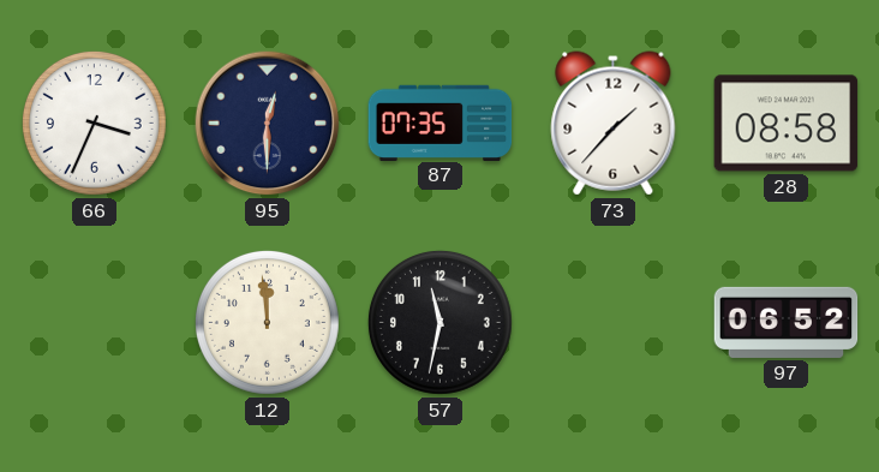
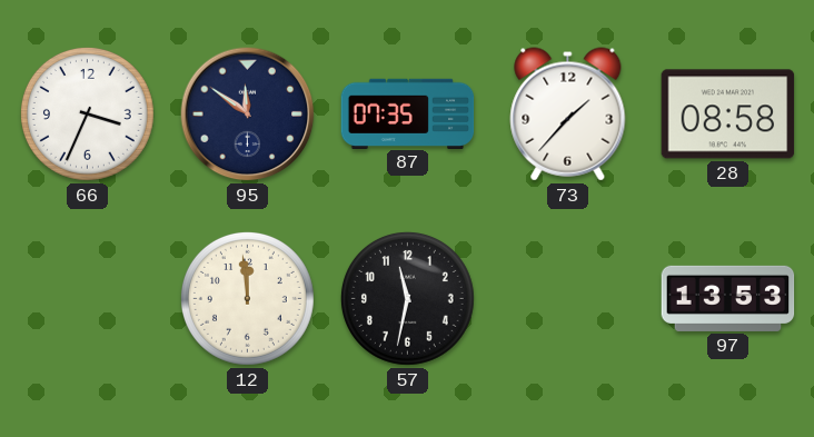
95: 12:30 -> 11:51
97: 06:52 -> 13:53
